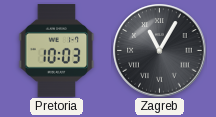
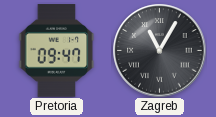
Pretoria: 10:03 -> 09:47
